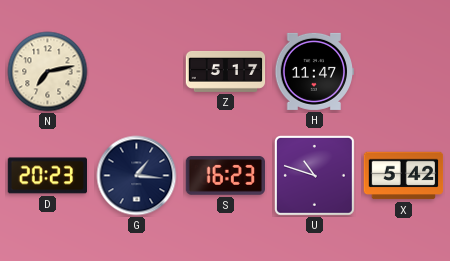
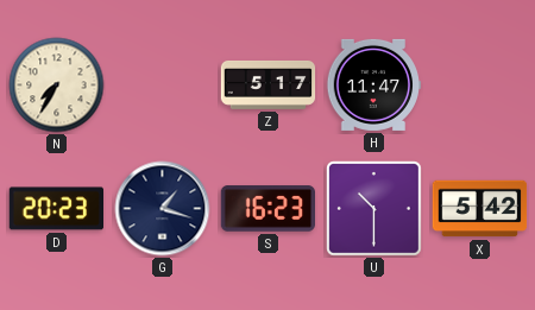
N: 7:13 -> 7:35
G: 1:16 -> 1:18
U: 10:48 -> 10:30
